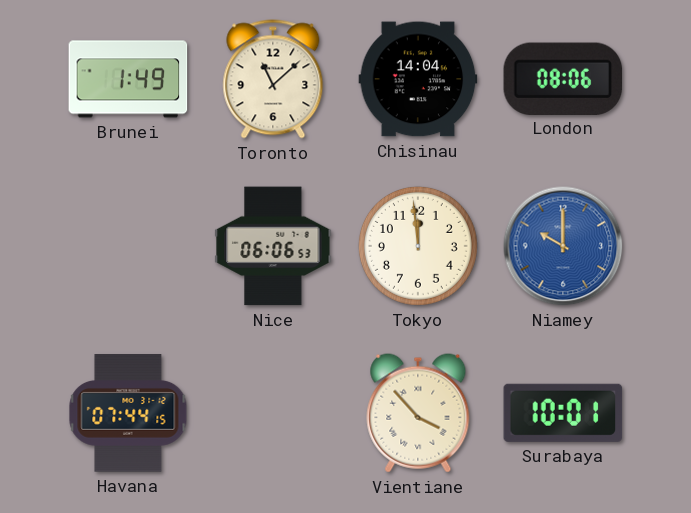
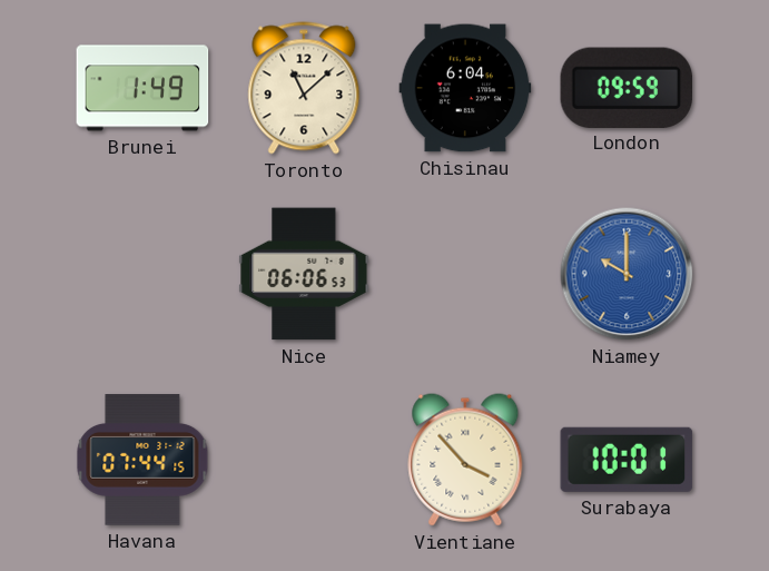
Chisinau: 14:04 -> 6:04
London: 08:06 -> 09:59
Tokyo: 11:59 -> none
